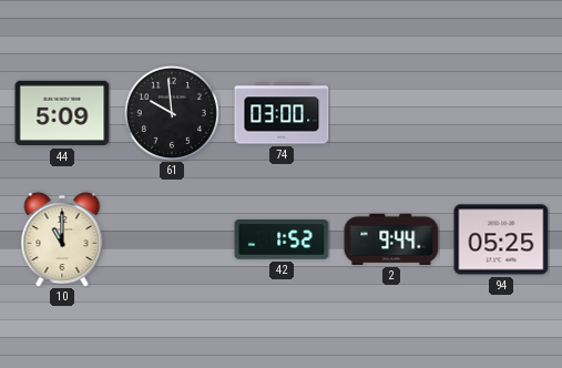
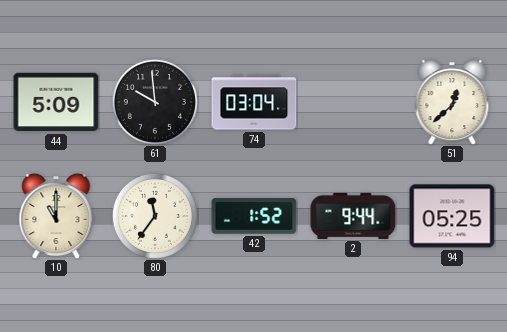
74: 03:00 -> 03:04
51: none -> 12:38
80: none -> 11:36
